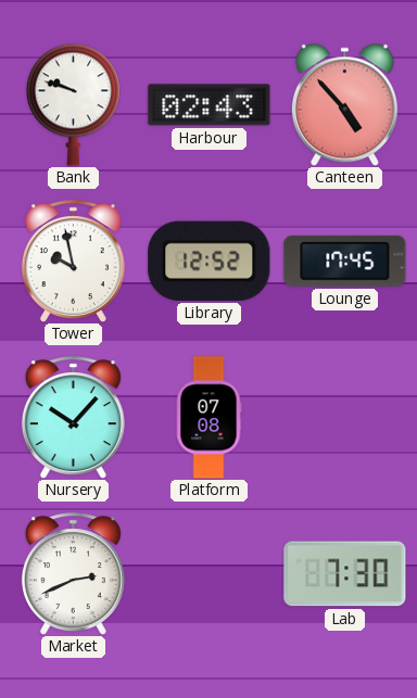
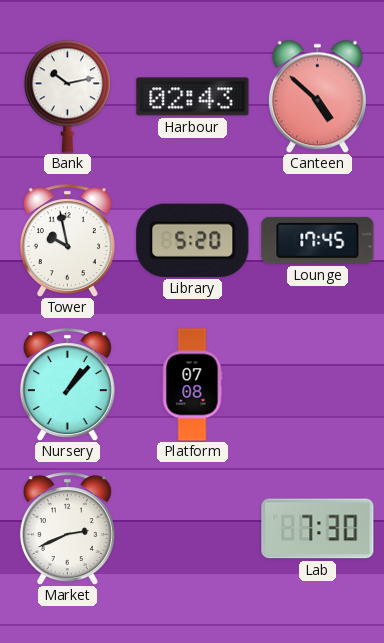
Bank: 9:48 -> 10:13
Canteen: 4:53 -> 4:52
Library: 12:52 -> 5:20
Nursery: 10:07 -> 1:07
